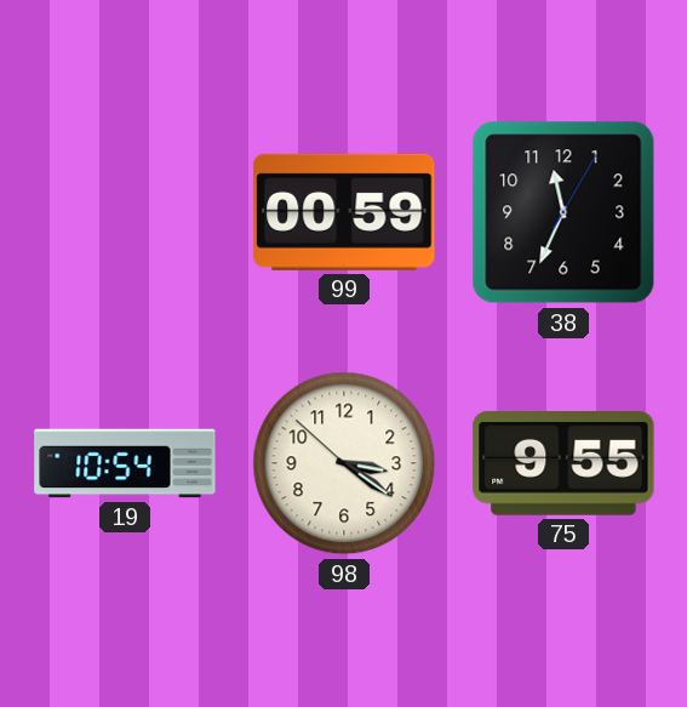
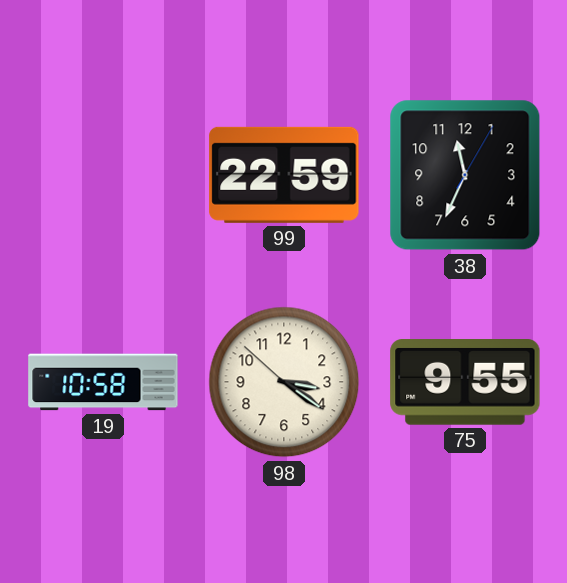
99: 00:59 -> 22:59
19: 10:54 -> 10:58
